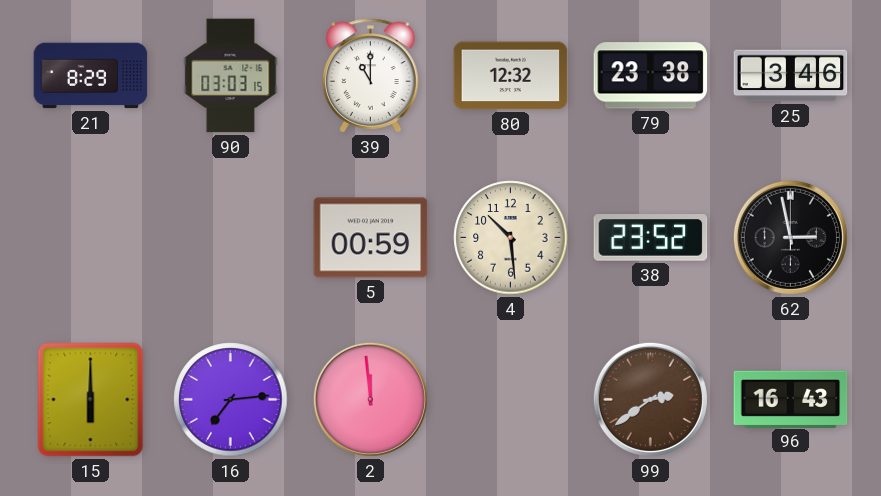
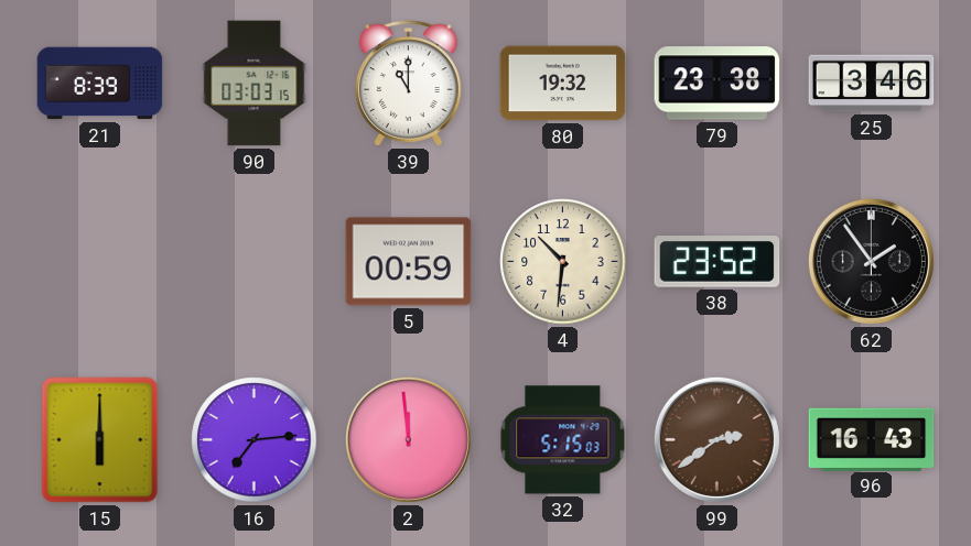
21: 8:29 -> 8:39
80: 12:32 -> 19:32
4: 10:29 -> 10:31
62: 2:58 -> 1:54
32: none -> 5:15
